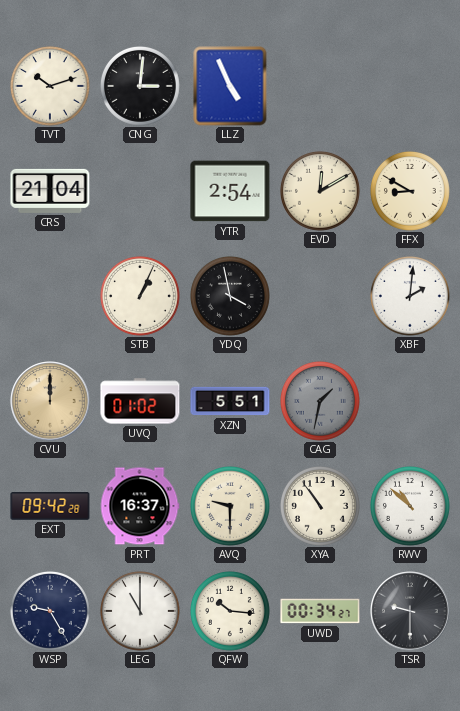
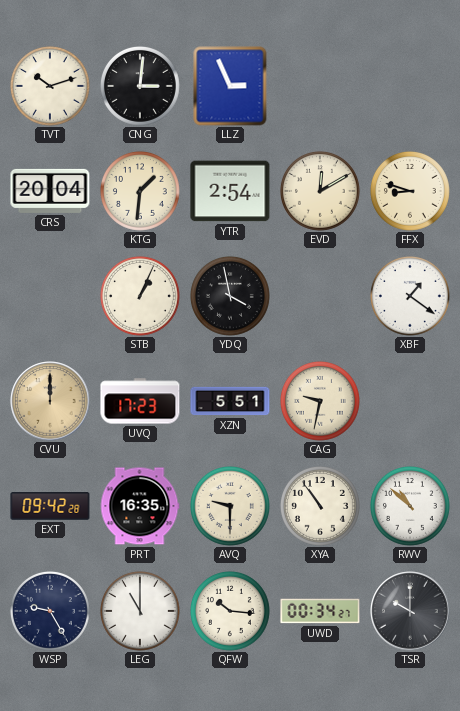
LLZ: 4:56 -> 2:56
CRS: 21:04 -> 20:04
KTG: none -> 1:31
FFX: 8:50 -> 8:48
XBF: 2:01 -> 1:21
UVQ: 01:02 -> 17:23
CAG: 1:32 -> 9:32
CAG dial: grey -> cream
PRT: 16:37 -> 16:35
TSR: 9:30 -> 10:00
